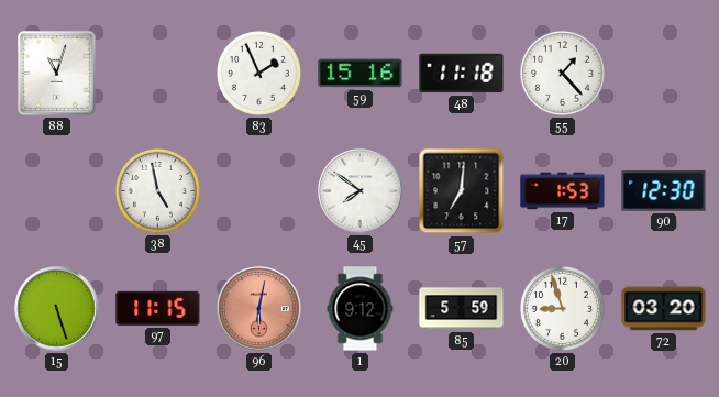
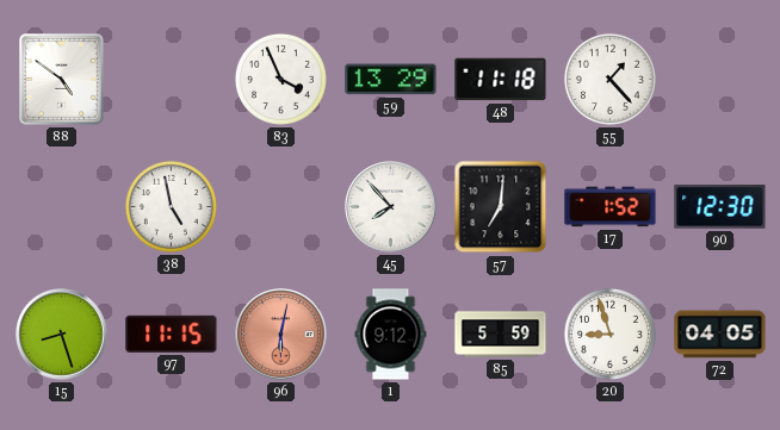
88: 11:03 -> 4:51
83: 1:56 -> 3:56
59: 15:16 -> 13:29
45: 7:51 -> 7:53
17: 1:53 -> 1:52
15: 5:27 -> 8:27
72: 03:20 -> 04:05
